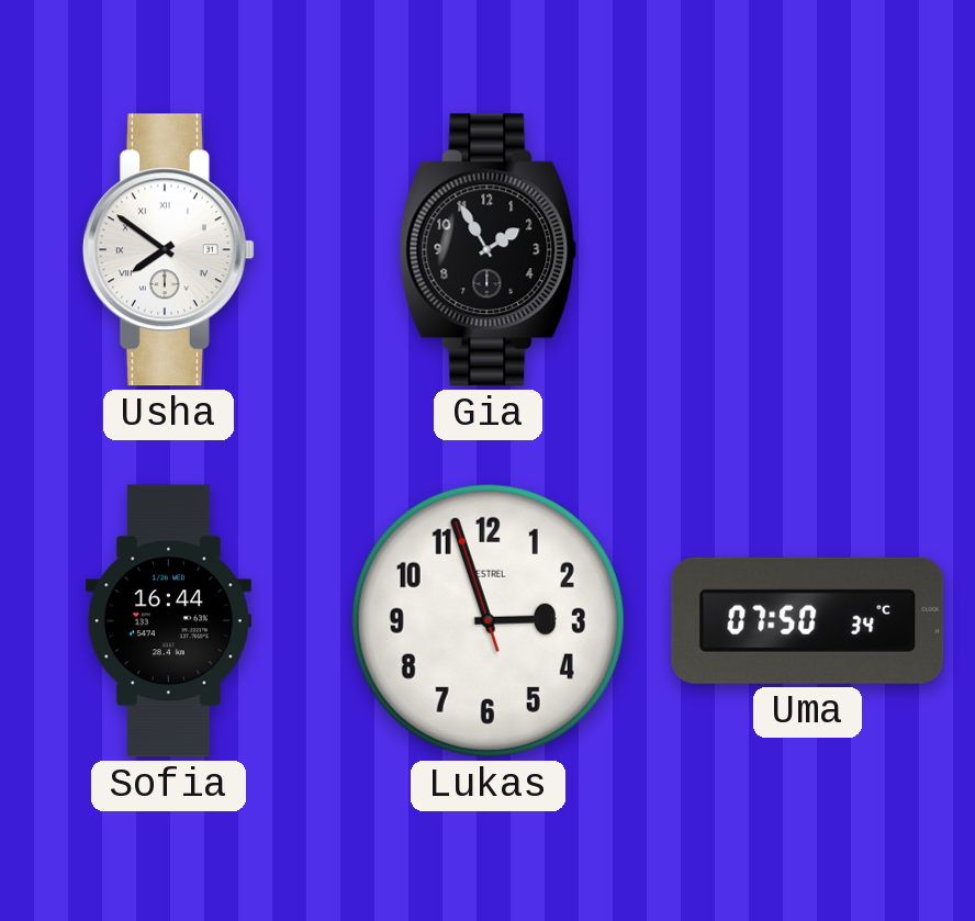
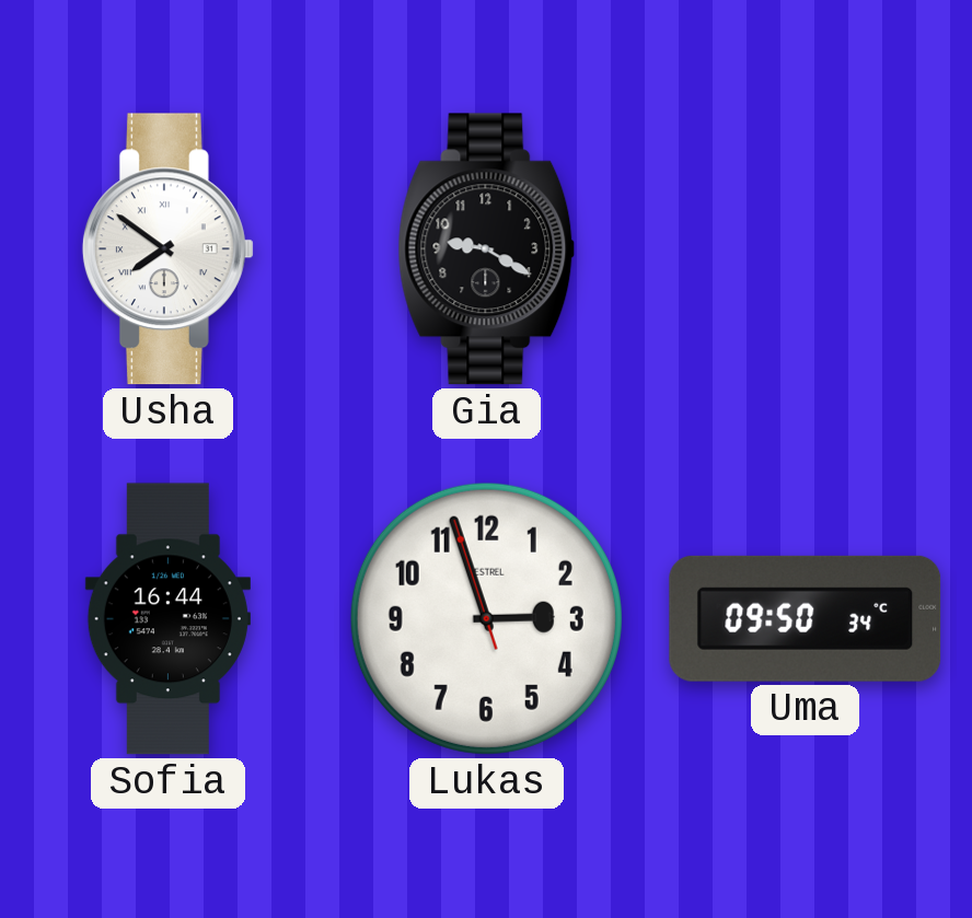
Gia: 1:55 -> 9:20
Uma: 07:50 -> 09:50
